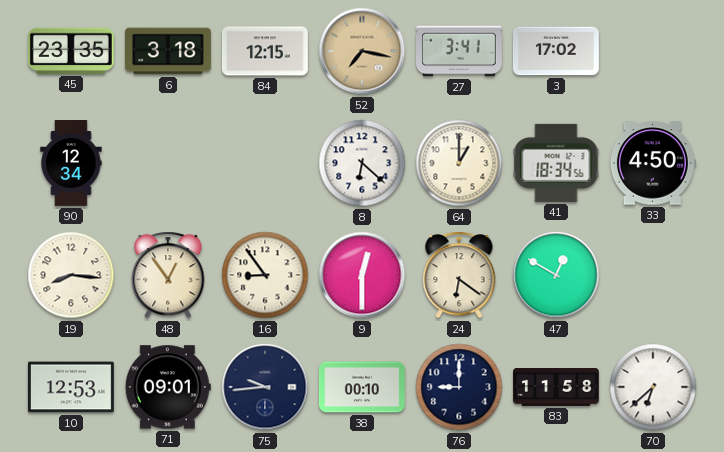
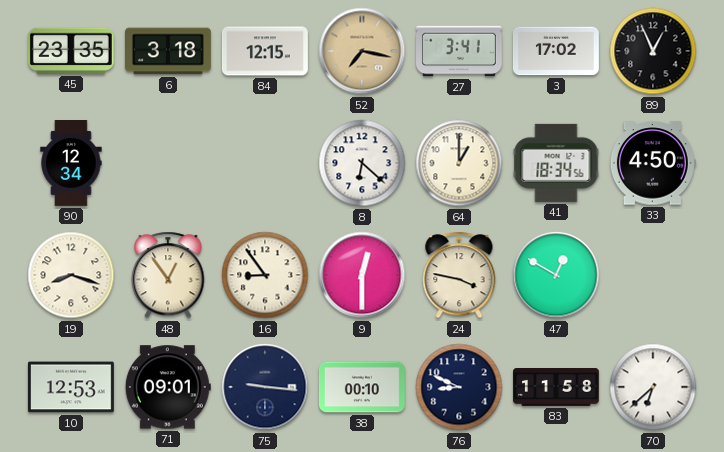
89: none -> 12:56
19: 8:16 -> 8:18
24: 6:21 -> 3:47
75: 9:44 -> 9:16
76: 9:00 -> 8:49
